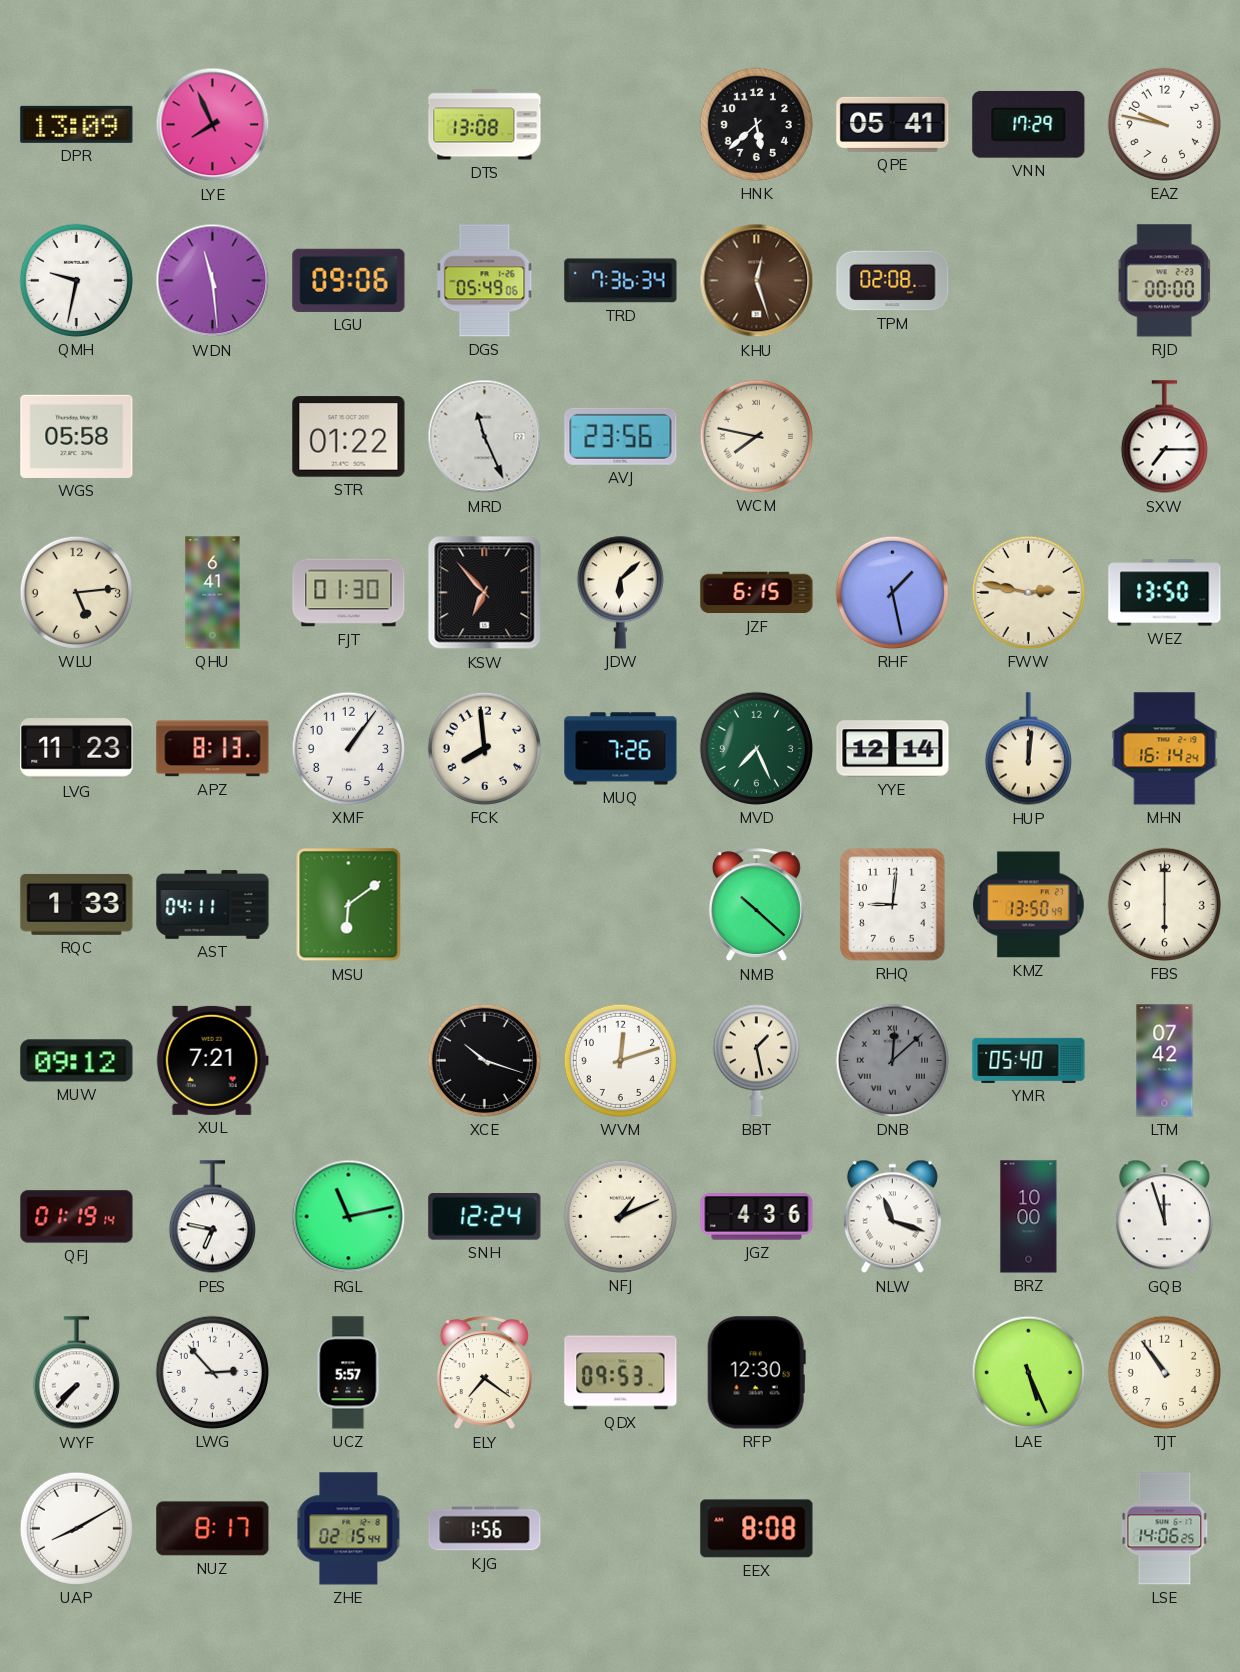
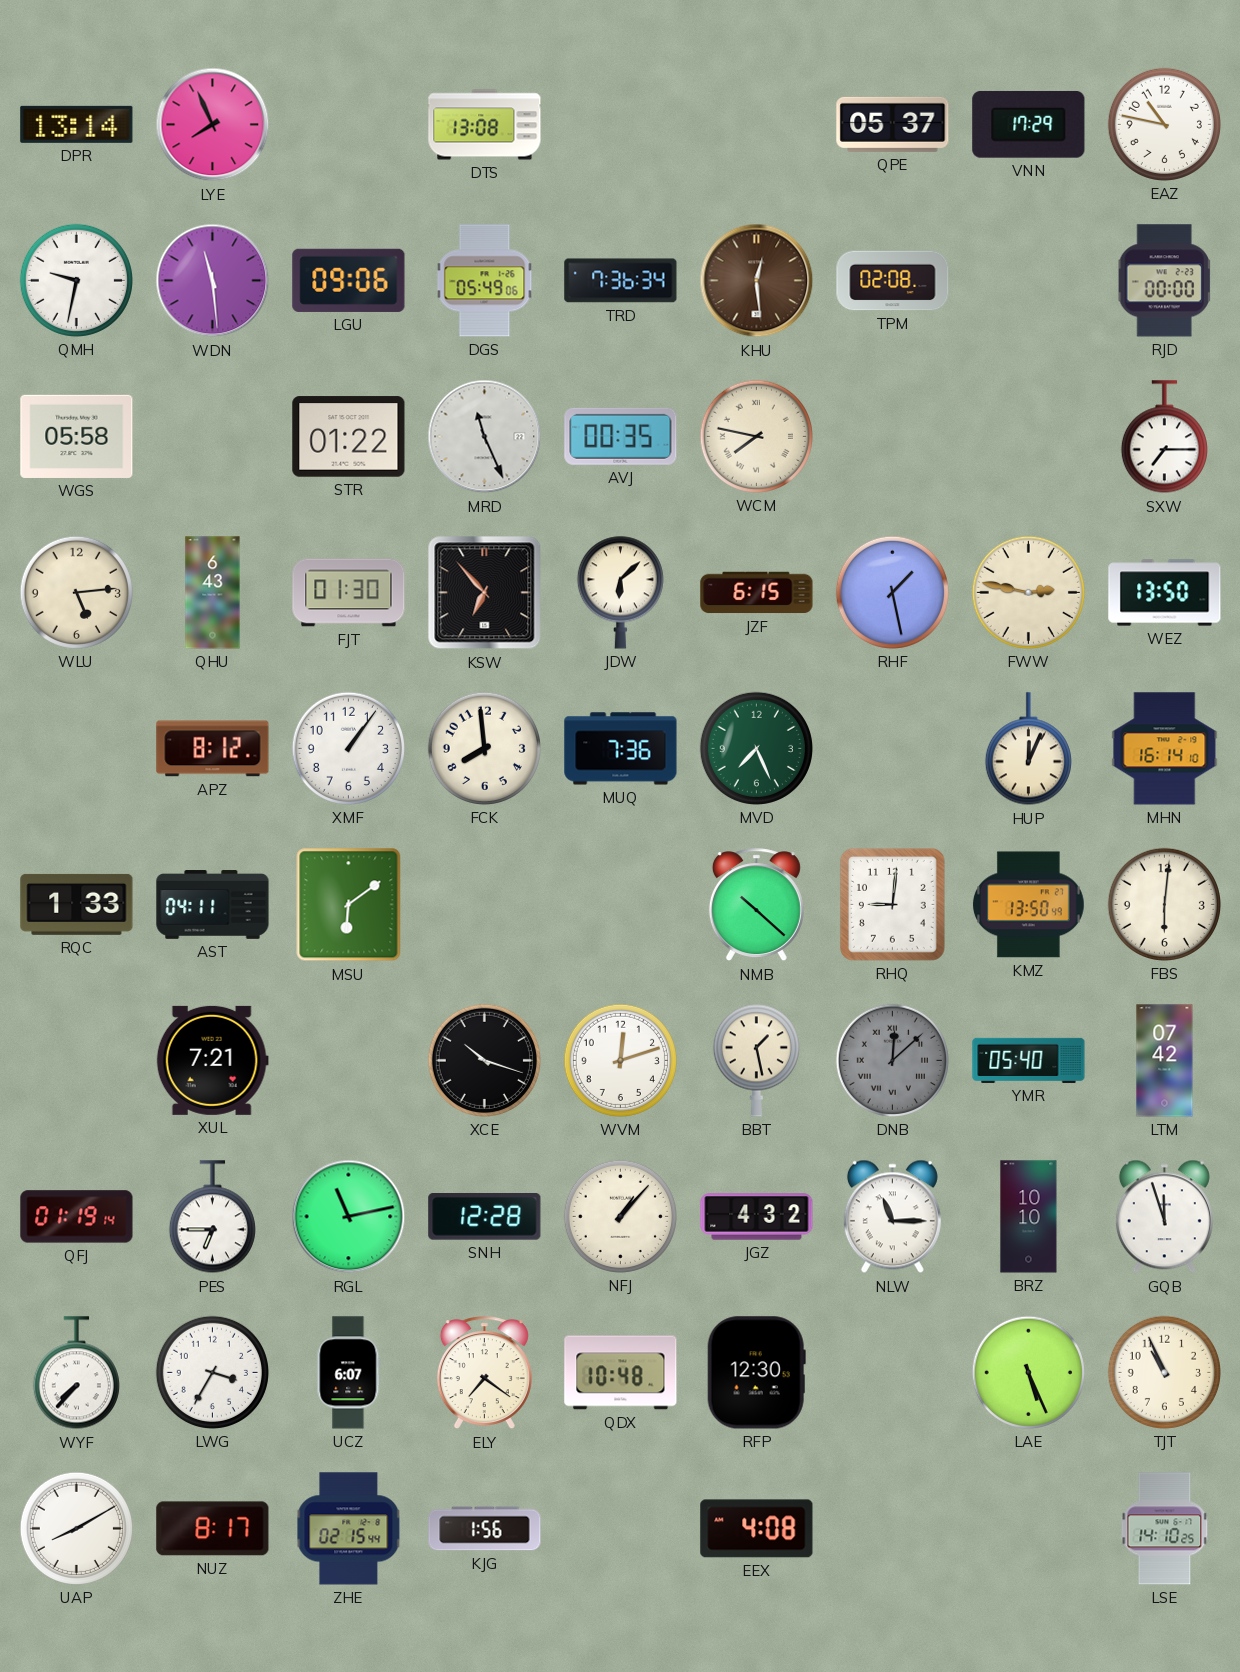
DPR: 13:09 -> 13:14
HNK: 5:38 -> none
QPE: 05:41 -> 05:37
EAZ: 9:47 -> 10:47
KHU: 12:27 -> 12:29
AVJ: 23:56 -> 00:35
QHU: 6:41 -> 6:43
LVG: 11:23 -> none
APZ: 8:13 -> 8:12
MUQ: 7:26 -> 7:36
YYE: 12:14 -> none
HUP: 12:01 -> 12:04
MHN: 16:14:24 -> 16:14:10
FBS: 6:00 -> 6:01
MUW: 09:12 -> none
PES: 6:47 -> 6:45
SNH: 12:24 -> 12:28
NFJ: 1:11 -> 1:07
JGZ: 4:36 -> 4:32
NLW: 11:18 -> 11:15
BRZ: 10:00 -> 10:10
LWG: 2:53 -> 3:35
UCZ: 5:57 -> 6:07
QDX: 09:53 -> 10:48
TJT: 10:54 -> 10:56
EEX: 8:08 -> 4:08
LSE: 14:06 -> 14:10
